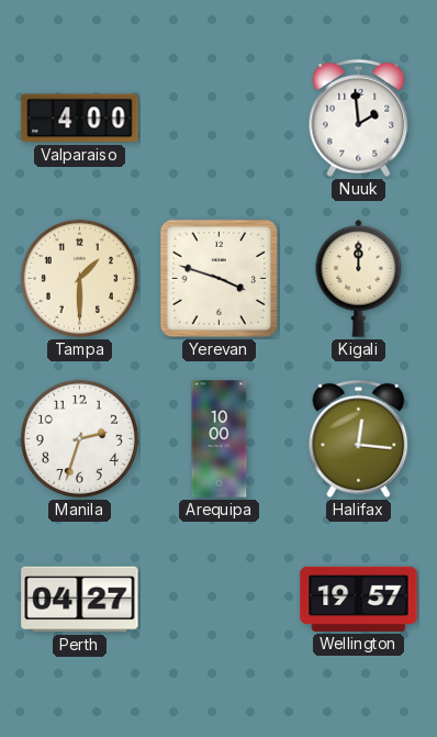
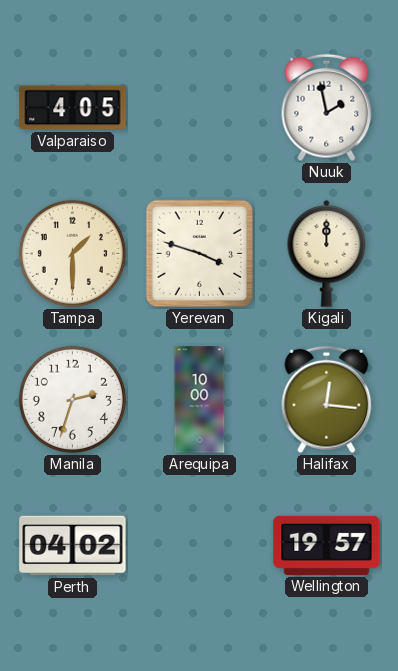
Valparaiso: 4:00 -> 4:05
Nuuk: 1:59 -> 1:58
Perth: 04:27 -> 04:02
